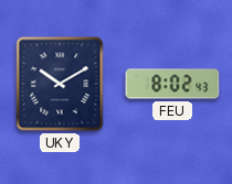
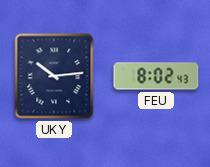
UKY: 10:10 -> 10:14
